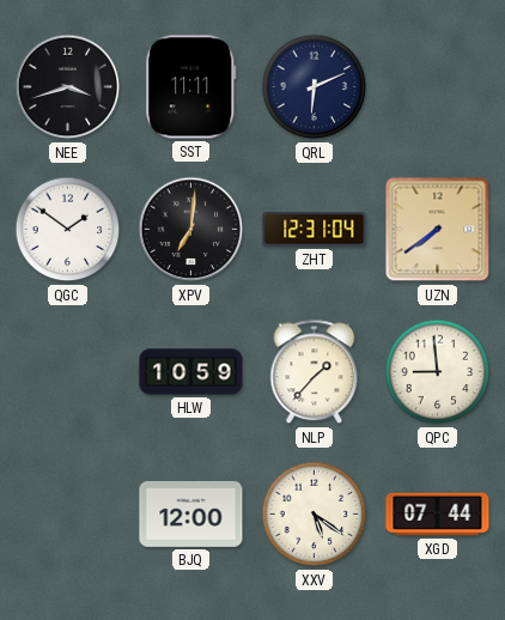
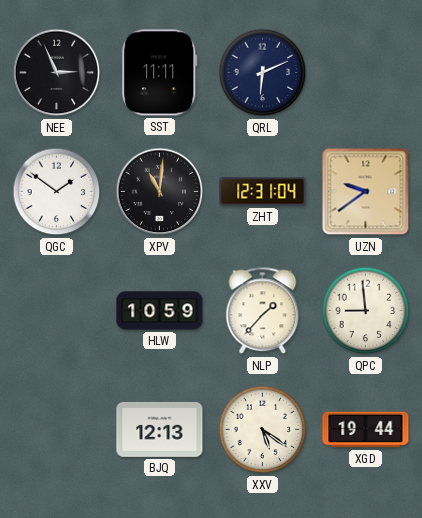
NEE: 3:42 -> 2:56
XPV: 7:01 -> 11:01
UZN: 7:39 -> 9:39
BJQ: 12:00 -> 12:13
XGD: 07:44 -> 19:44
